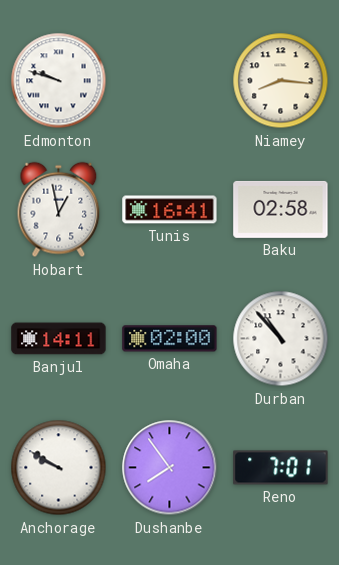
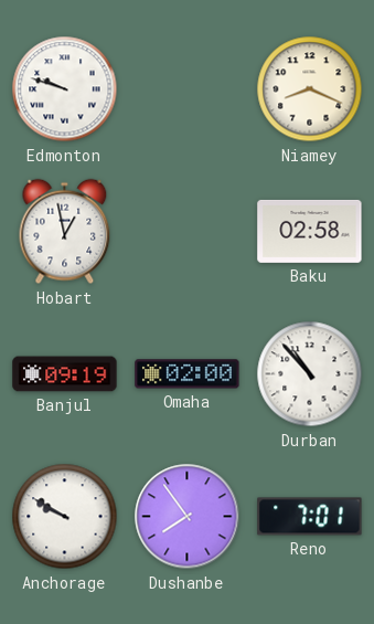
Niamey: 8:16 -> 8:19
Tunis: 16:41 -> none
Banjul: 14:11 -> 09:19
